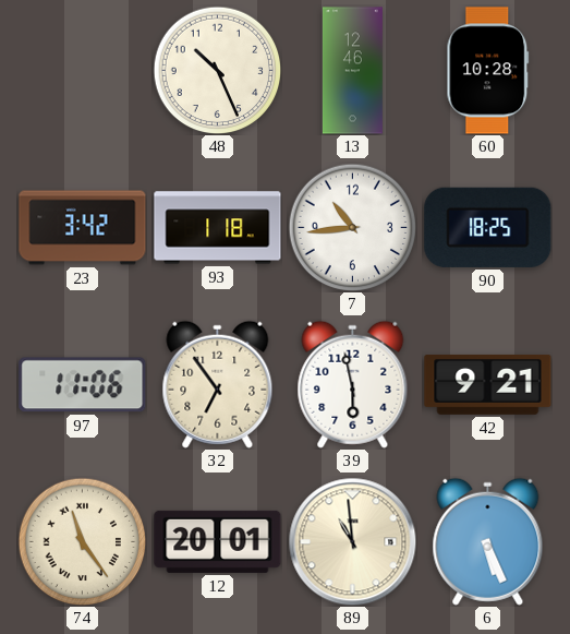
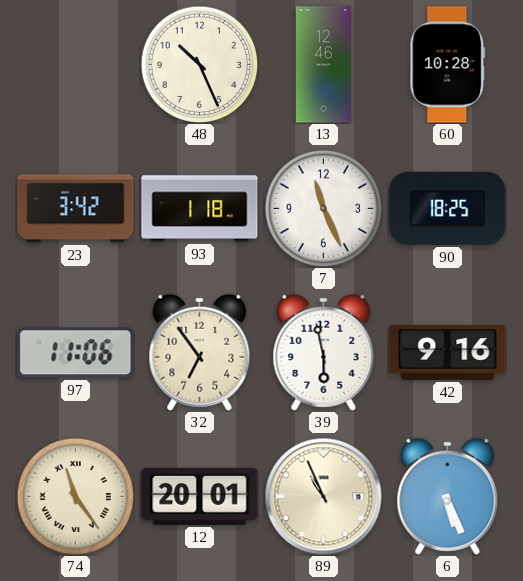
7: 10:44 -> 11:26
42: 9:21 -> 9:16
89: 10:59 -> 10:56
